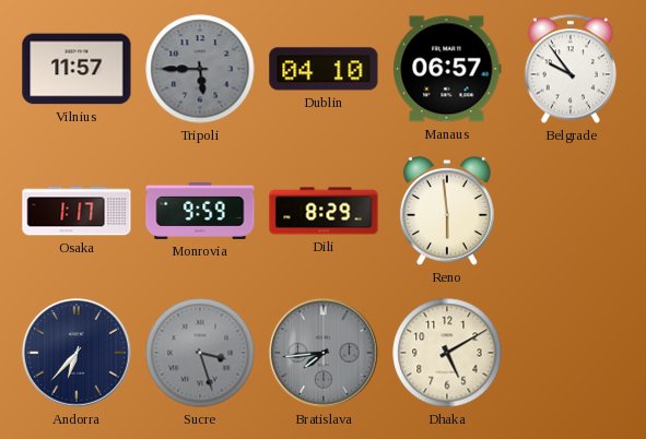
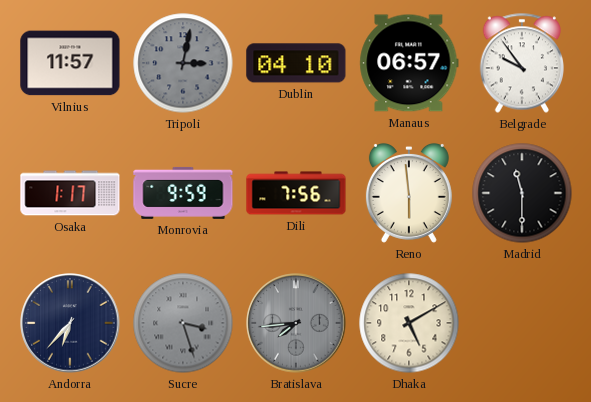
Tripoli: 5:45 -> 3:02
Dili: 8:29 -> 7:56
Madrid: none -> 11:30
